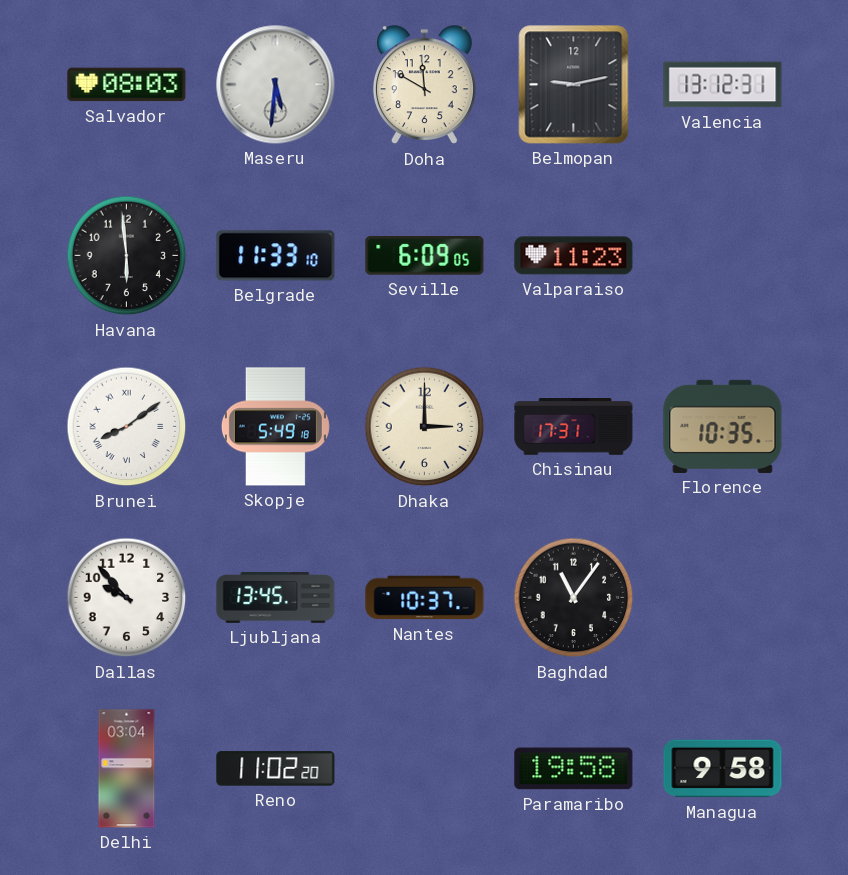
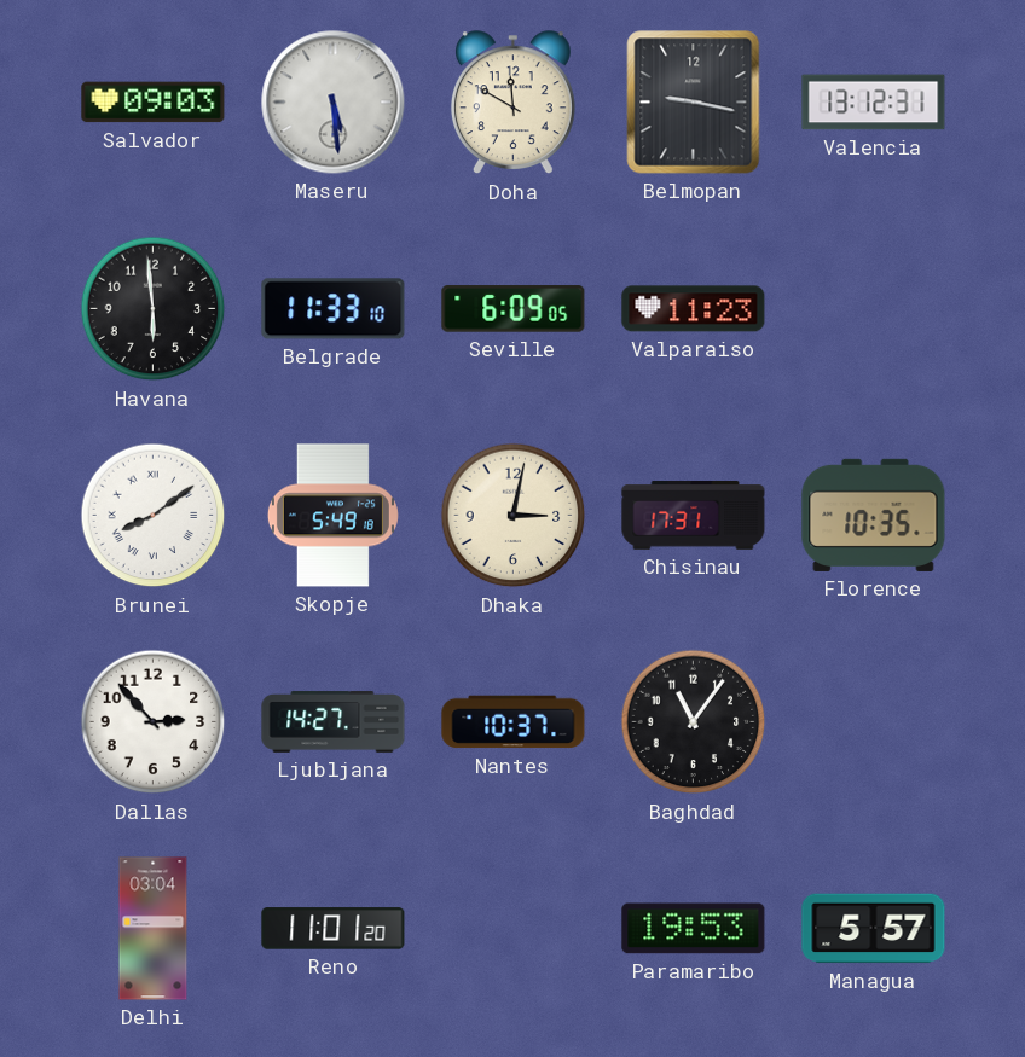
Salvador: 08:03 -> 09:03
Maseru: 5:31 -> 5:29
Belmopan: 9:13 -> 9:17
Dhaka: 3:00 -> 3:02
Dallas: 9:53 -> 2:53
Ljubljana: 13:45 -> 14:27
Reno: 11:02 -> 11:01
Paramaribo: 19:58 -> 19:53
Managua: 9:58 -> 5:57
